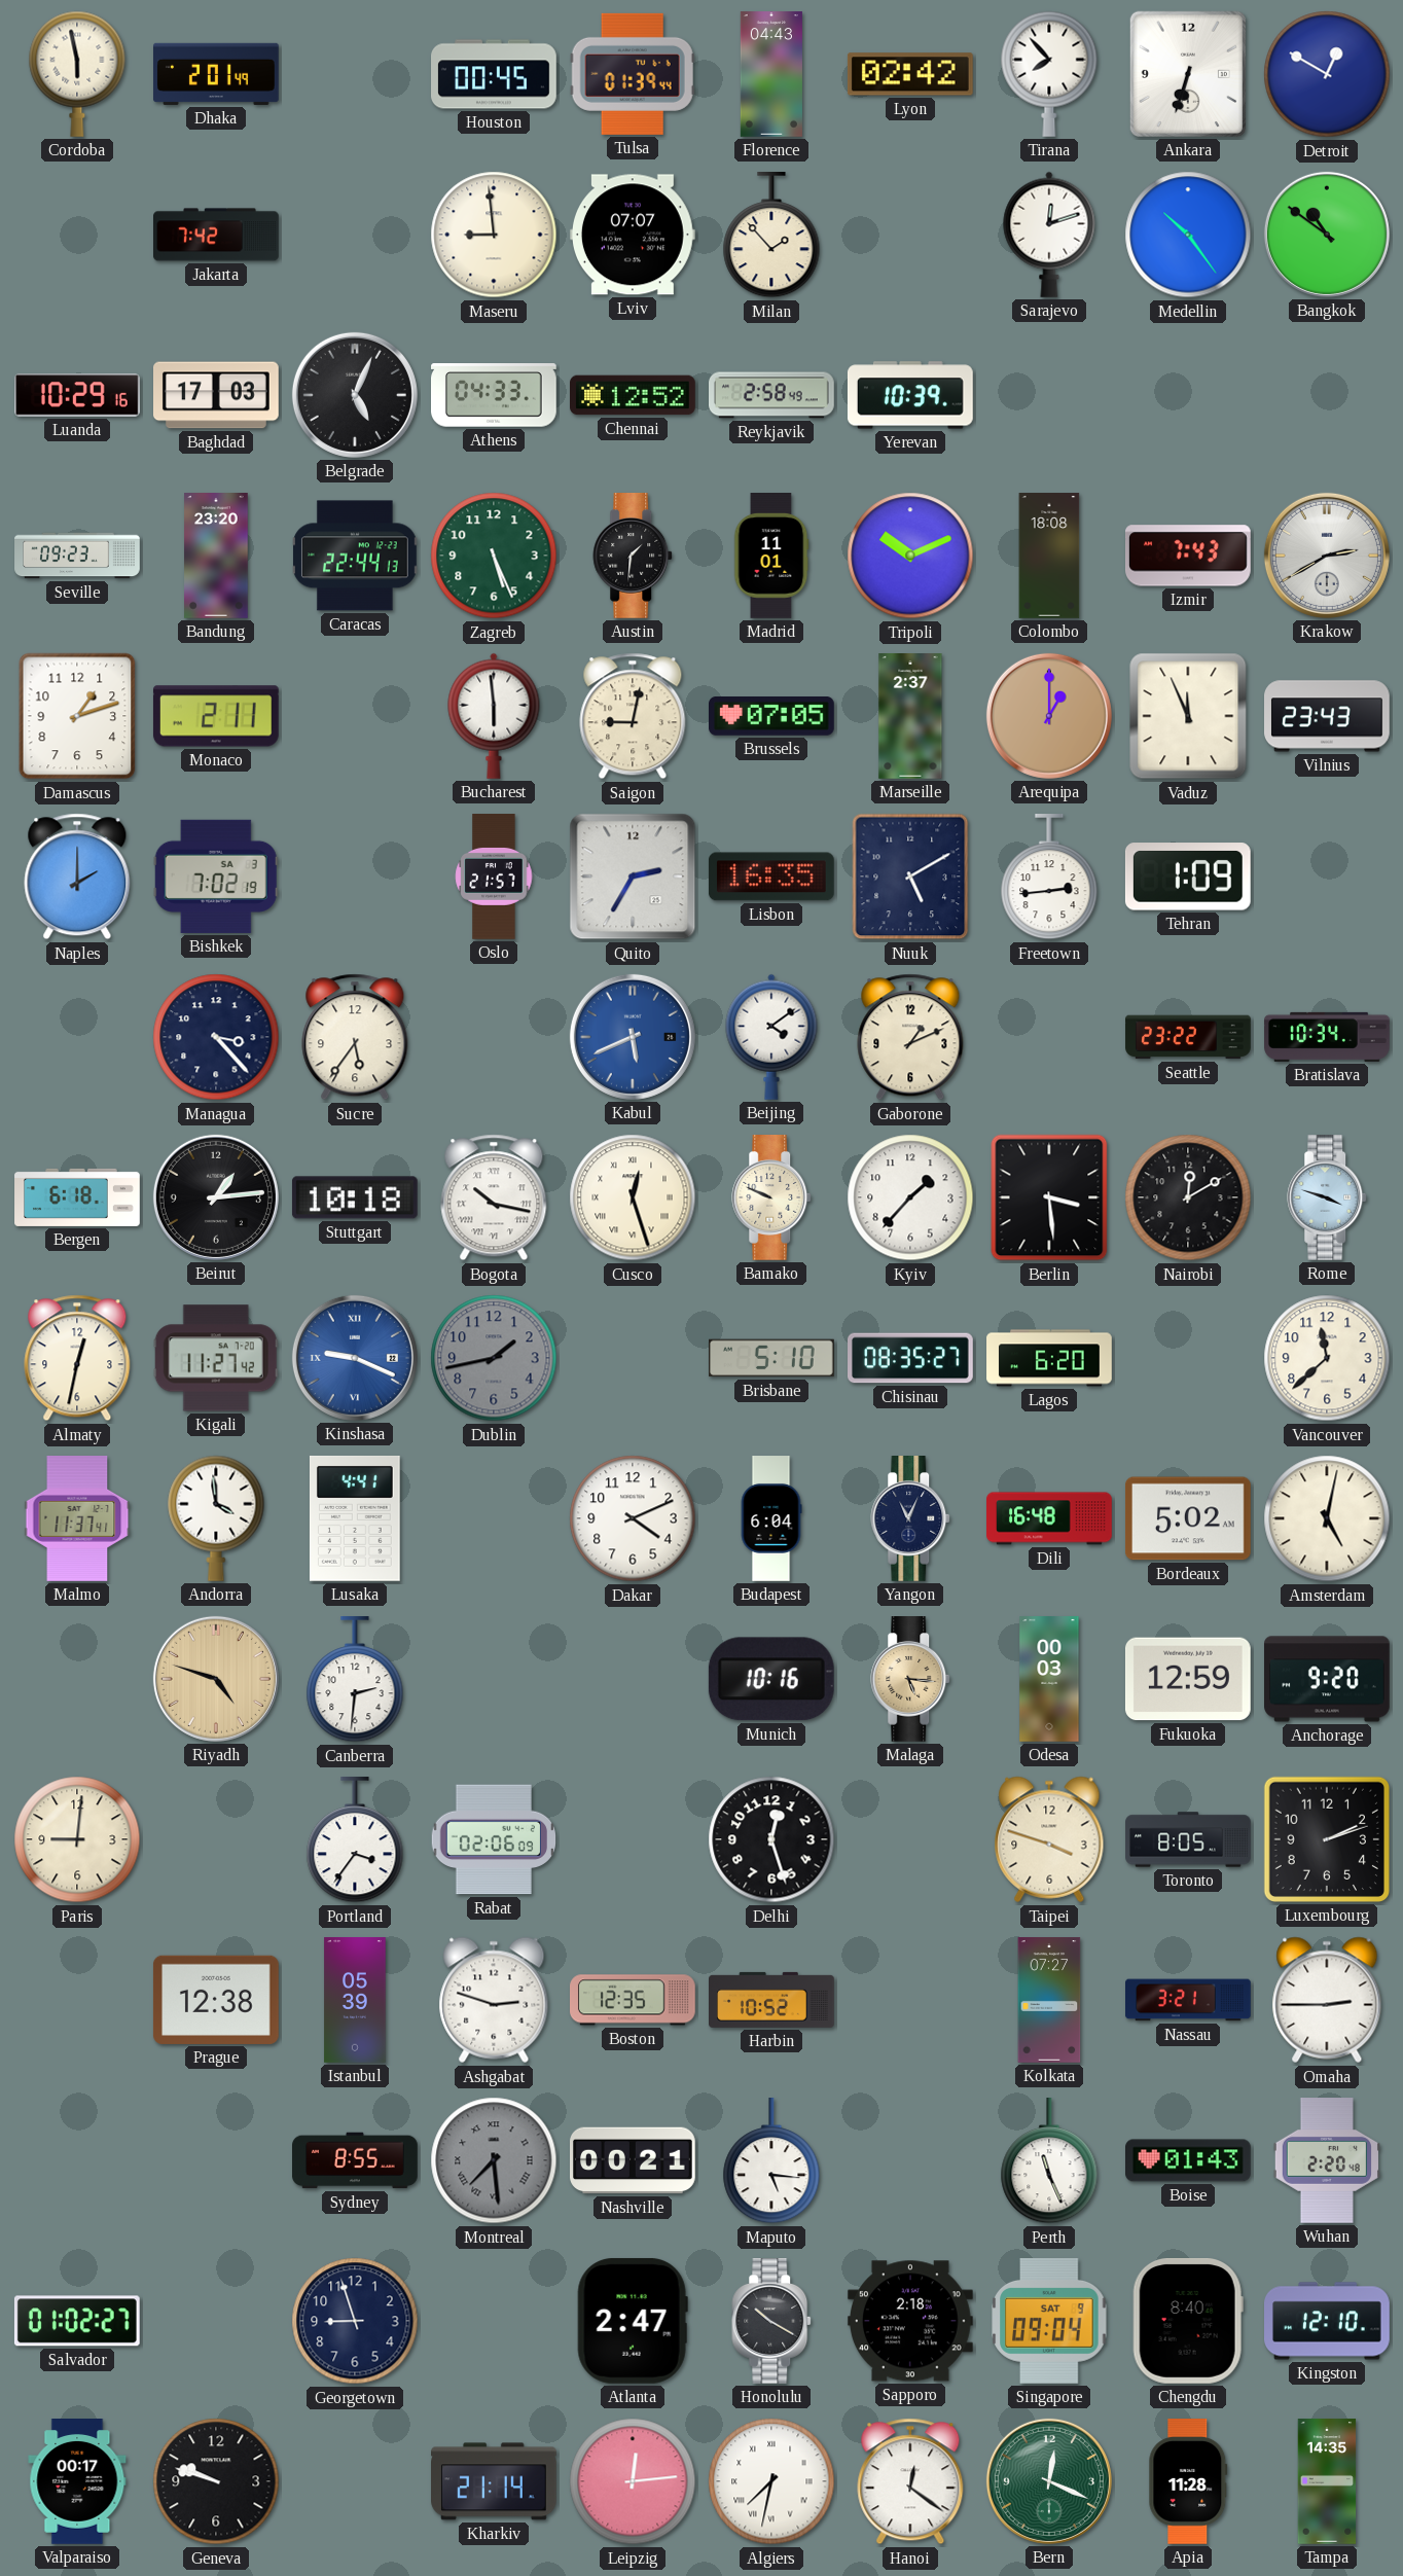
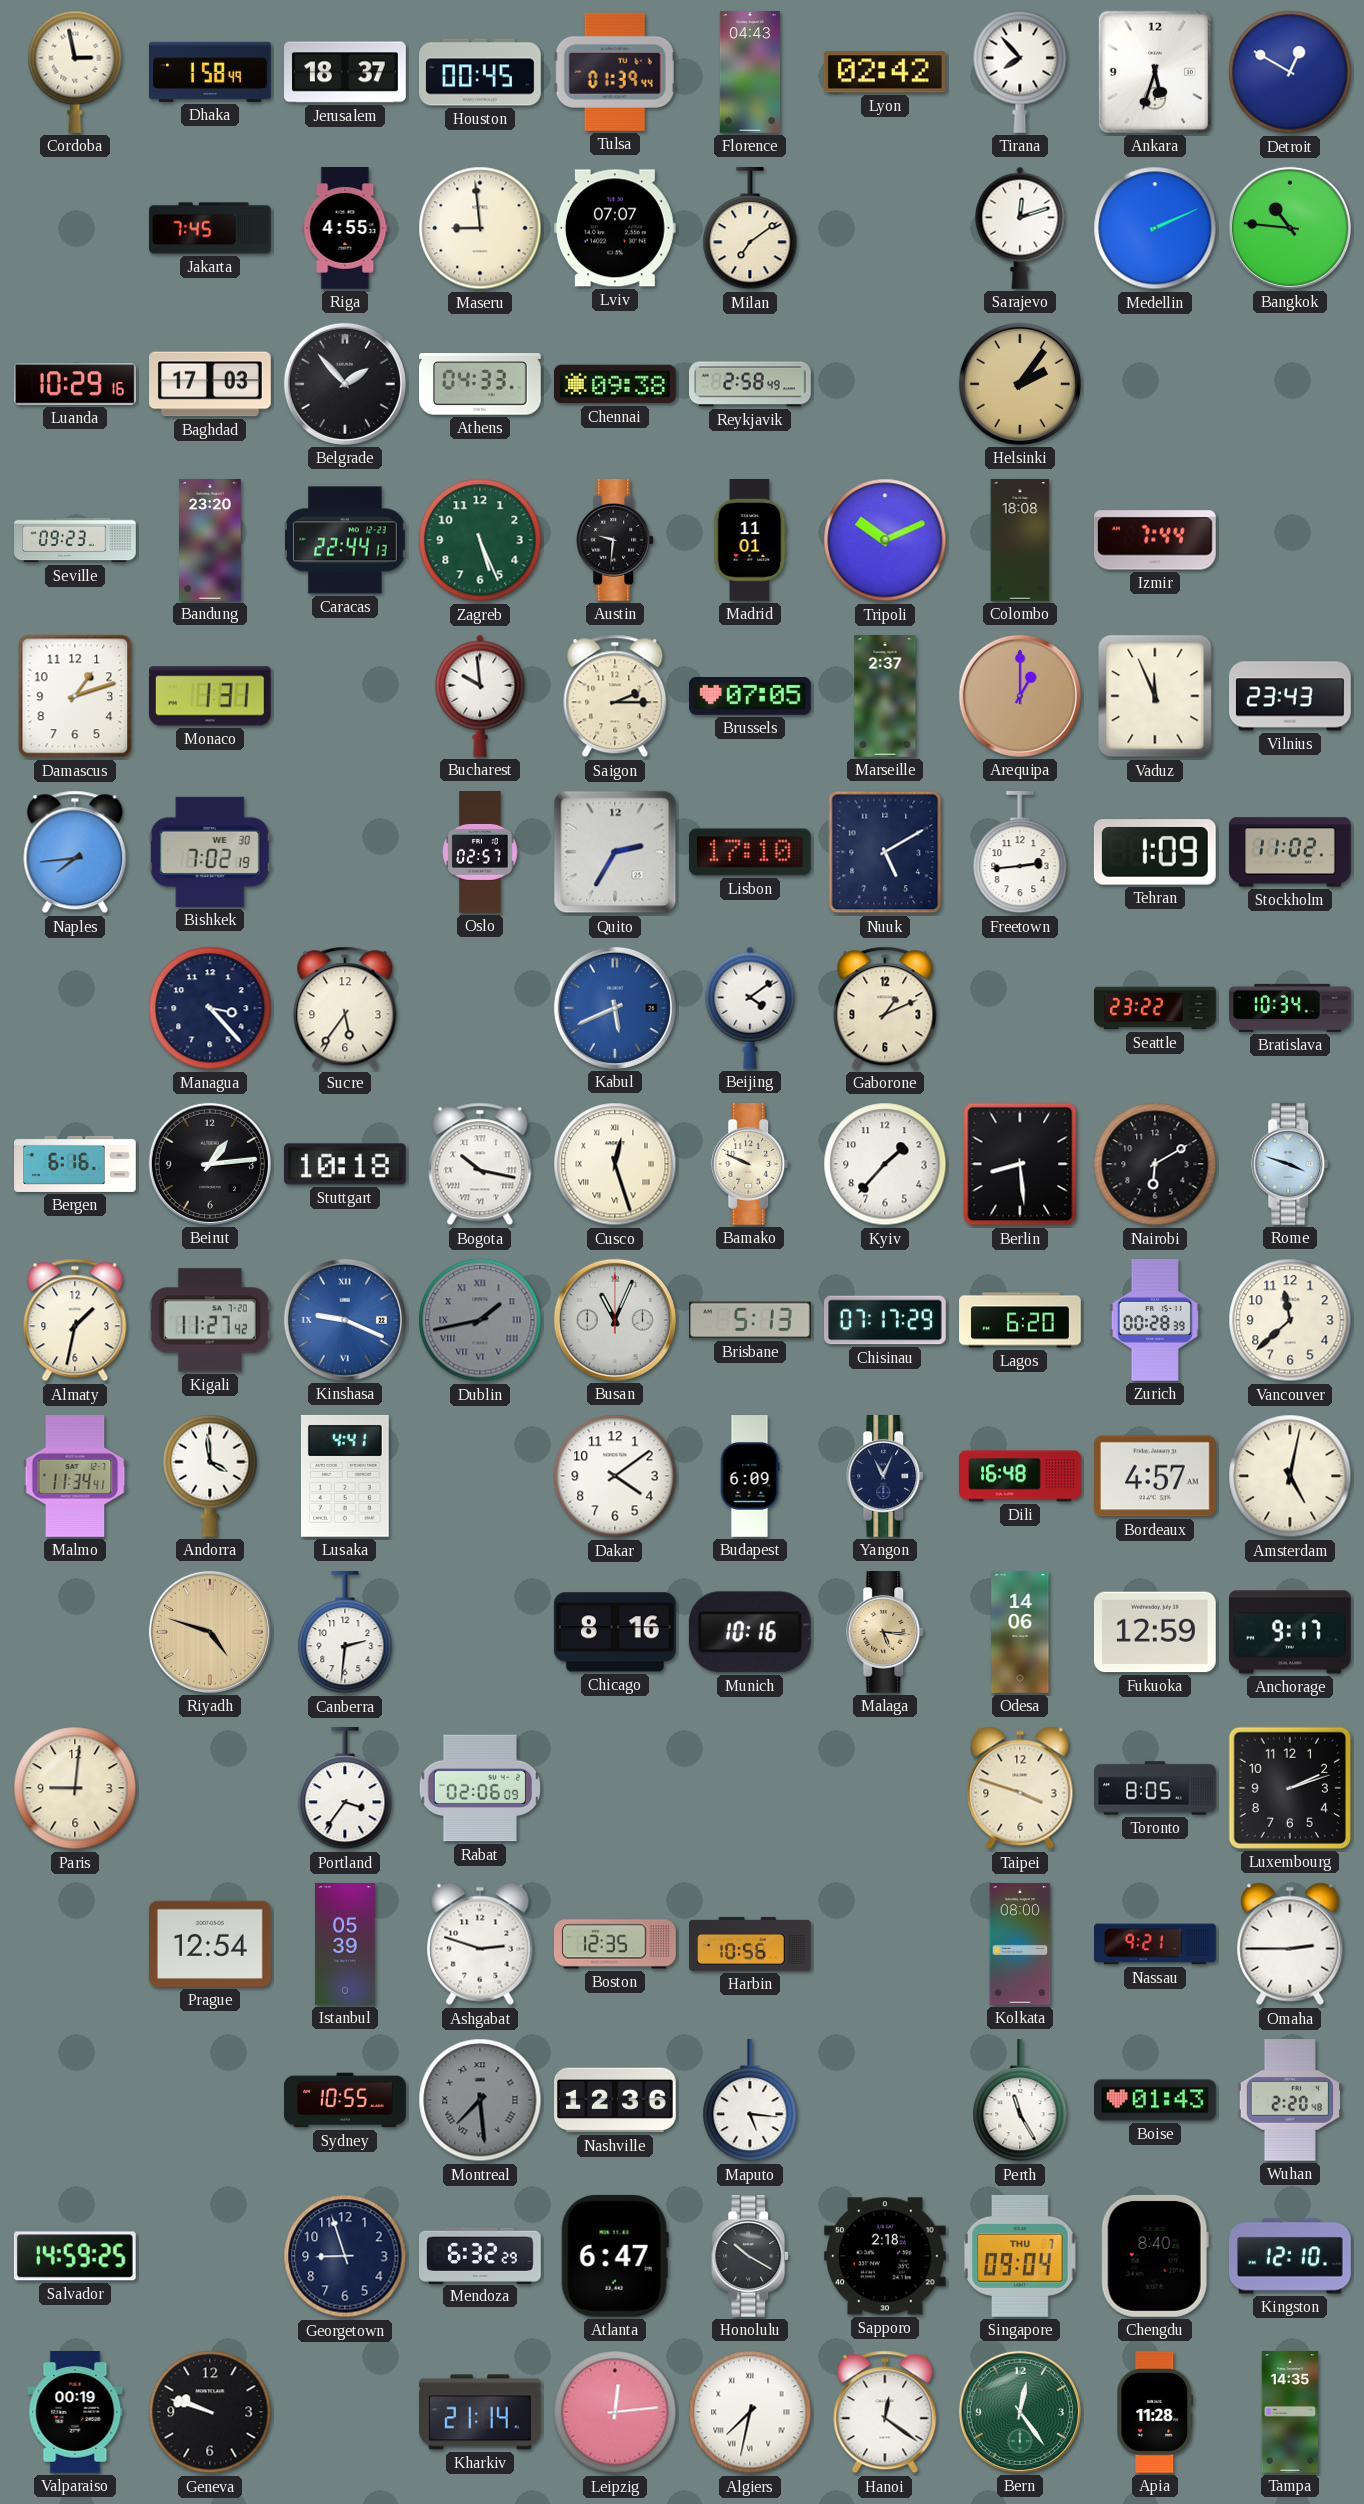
Cordoba: 5:58 -> 2:58
Dhaka: 2:01 -> 1:58
Jerusalem: none -> 18:37
Ankara: 6:33 -> 5:33
Jakarta: 7:42 -> 7:45
Riga: none -> 4:55
Milan: 1:53 -> 7:09
Medellin: 10:24 -> 2:11
Bangkok: 10:51 -> 10:46
Belgrade: 5:04 -> 1:53
Chennai: 12:52 -> 09:38
Yerevan: 10:39 -> none
Helsinki: none -> 2:06
Austin: 1:31 -> 9:31
Izmir: 7:43 -> 7:44
Krakow: 2:40 -> none
Monaco: 2:11 -> 1:31
Bucharest: 5:59 -> 9:59
Saigon: 9:02 -> 2:15
Naples: 2:00 -> 7:44
Bishkek date: SA 3 -> WE 30
Oslo: 21:57 -> 02:57
Lisbon: 16:35 -> 17:10
Stockholm: none -> 11:02
Bergen: 6:18 -> 6:16
Berlin: 3:29 -> 8:29
Nairobi: 12:10 -> 6:10
Almaty: 12:32 -> 1:32
Dublin numerals: Arabic -> Roman
Busan: none -> 11:04
Brisbane: 5:10 -> 5:13
Chisinau: 08:35 -> 07:17
Zurich: none -> 00:28
Malmo: 11:37 -> 11:34
Dakar: 4:11 -> 4:09
Budapest: 6:04 -> 6:09
Bordeaux: 5:02 -> 4:57
Chicago: none -> 8:16
Odesa: 00:03 -> 14:06
Anchorage: 9:20 -> 9:17
Delhi: 12:27 -> none
Prague: 12:38 -> 12:54
Harbin: 10:52 -> 10:56
Kolkata: 07:27 -> 08:00
Nassau: 3:21 -> 9:21
Sydney: 8:55 -> 10:55
Nashville: 00:21 -> 12:36
Perth: 11:26 -> 11:25
Salvador: 01:02 -> 14:59
Mendoza: none -> 6:32
Atlanta: 2:47 -> 6:47
Singapore date: SAT 9 -> THU 7
Valparaiso: 00:17 -> 00:19
Bern: 12:19 -> 12:24
